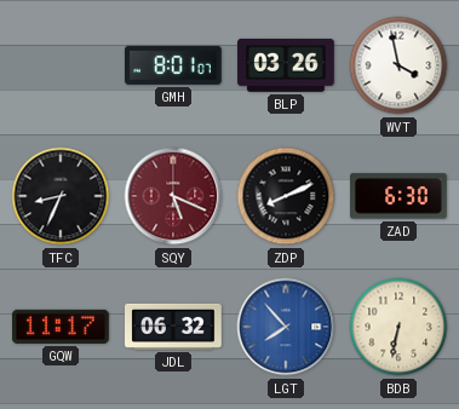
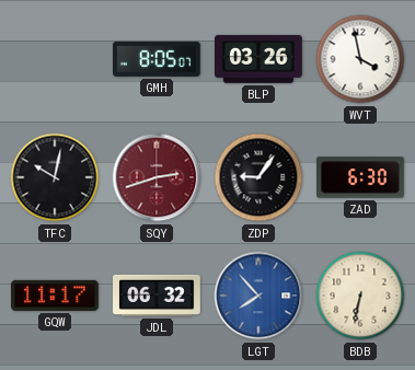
GMH: 8:01 -> 8:05
TFC: 8:34 -> 10:02
SQY: 5:19 -> 2:42
ZDP: 8:11 -> 9:06
